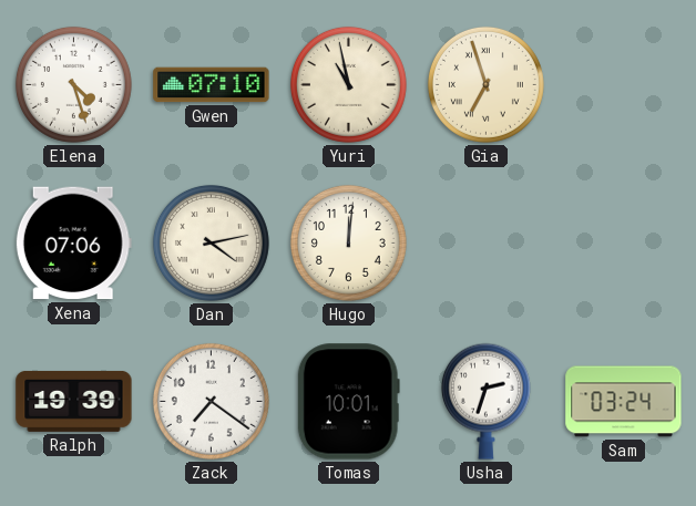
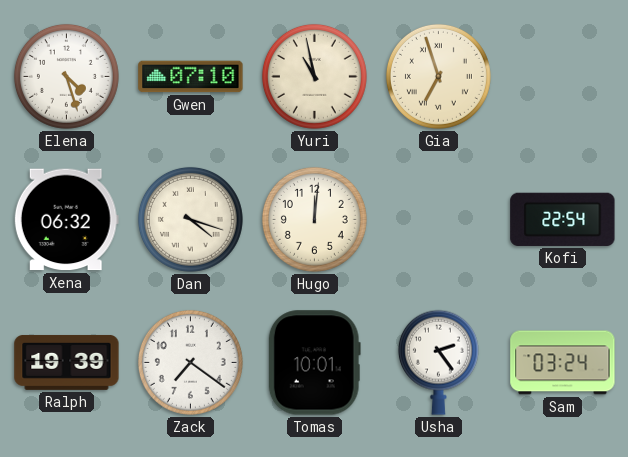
Xena: 07:06 -> 06:32
Dan: 4:13 -> 4:18
Kofi: none -> 22:54
Usha: 2:33 -> 2:24
